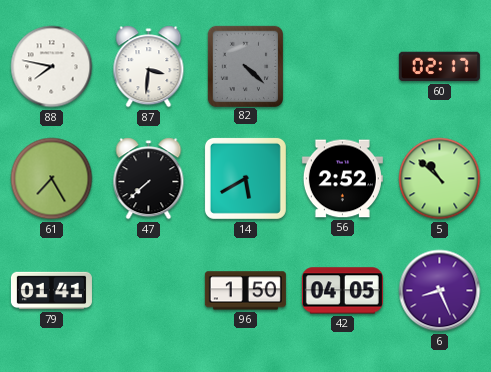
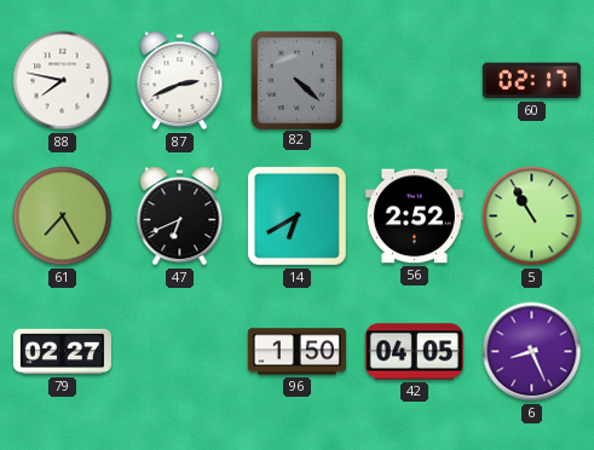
87: 3:31 -> 2:41
47: 7:38 -> 6:41
14: 5:40 -> 6:40
5: 10:52 -> 10:55
79: 01:41 -> 02:27
